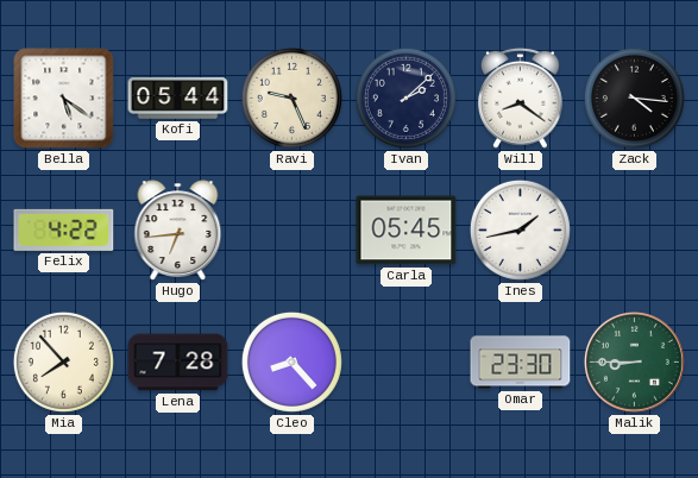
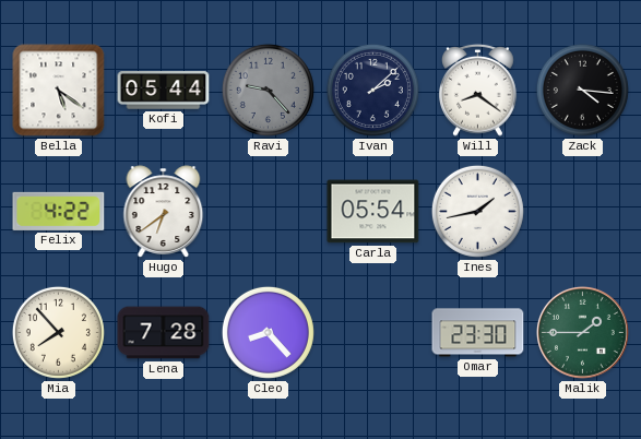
Ravi: 9:26 -> 9:23
Ravi dial: cream -> grey
Hugo: 6:44 -> 6:39
Carla: 05:45 -> 05:54
Malik: 8:45 -> 1:45
